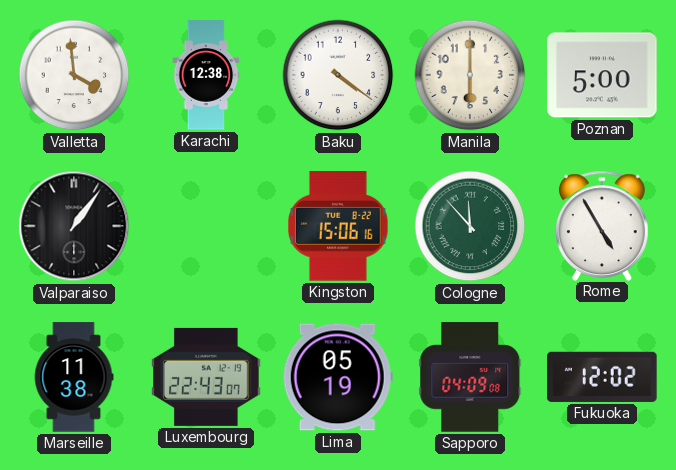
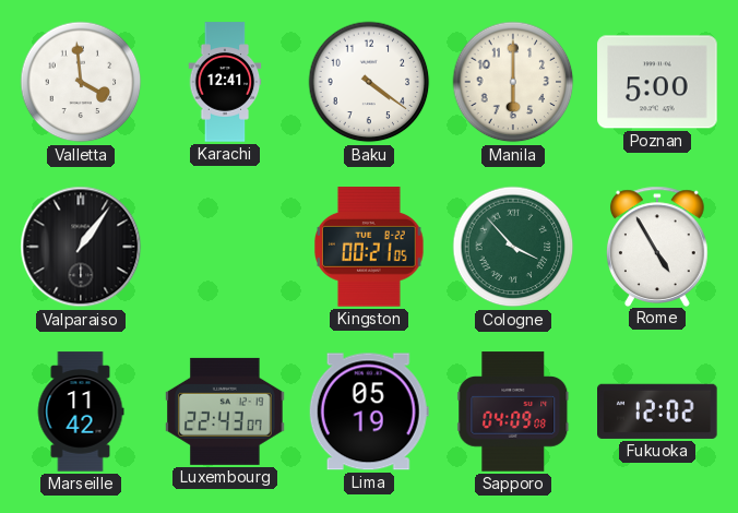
Karachi: 12:38 -> 12:41
Kingston: 15:06 -> 00:21
Cologne: 11:53 -> 3:53
Marseille: 11:38 -> 11:42
